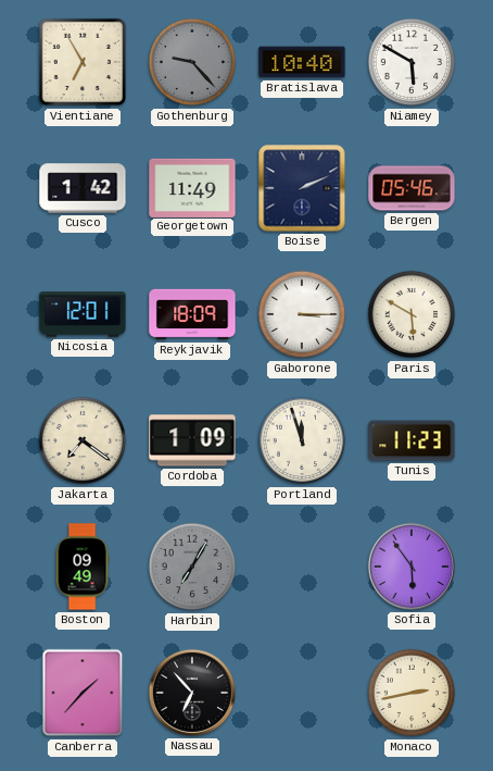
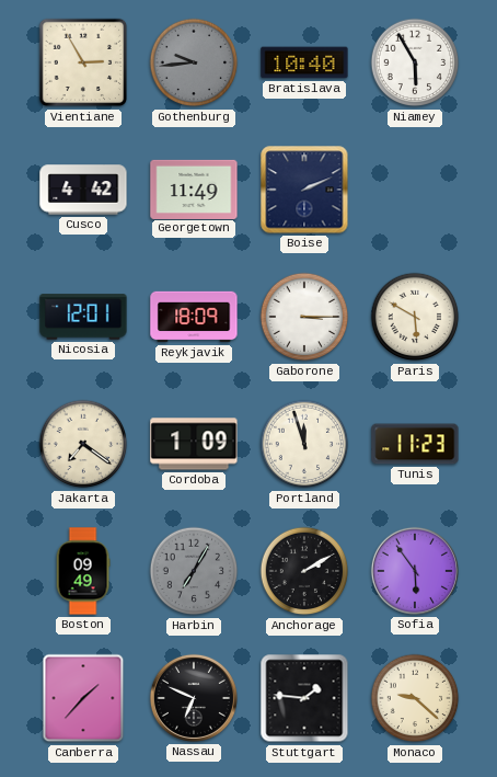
Vientiane: 6:55 -> 2:55
Gothenburg: 9:23 -> 9:44
Niamey: 5:50 -> 5:55
Cusco: 1:42 -> 4:42
Bergen: 05:46 -> none
Anchorage: none -> 2:10
Nassau: 6:53 -> 6:49
Stuttgart: none -> 1:46
Monaco: 2:43 -> 9:22
